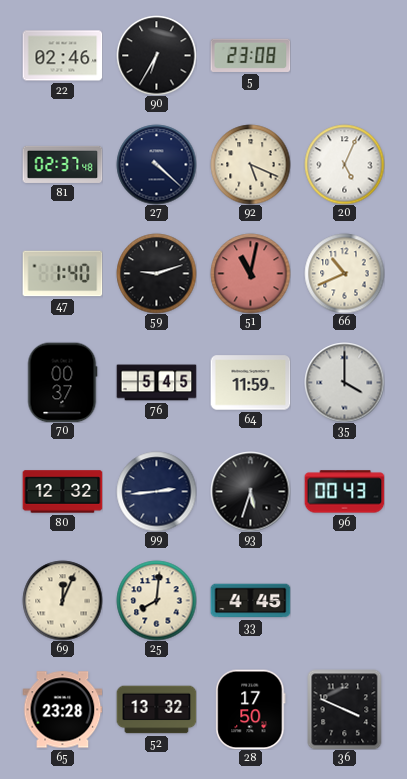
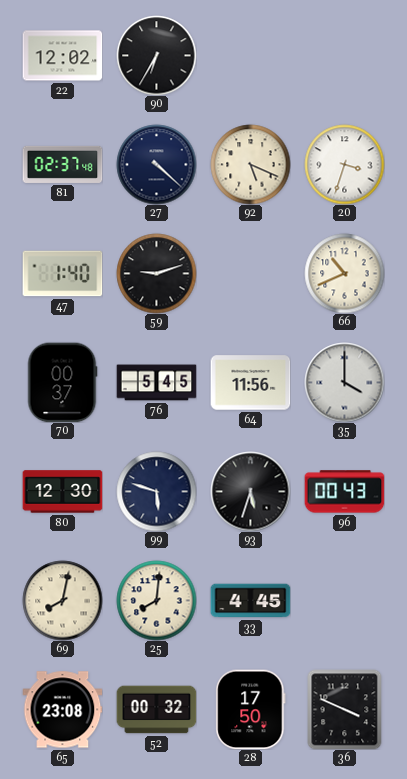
22: 02:46 -> 12:02
5: 23:08 -> none
20: 5:04 -> 3:33
51: 11:02 -> none
64: 11:59 -> 11:56
80: 12:32 -> 12:30
99: 2:44 -> 5:48
69: 12:04 -> 8:02
65: 23:28 -> 23:08
52: 13:32 -> 00:32
